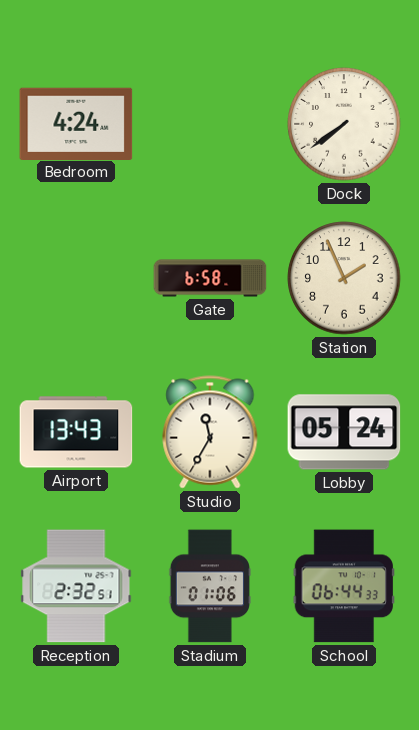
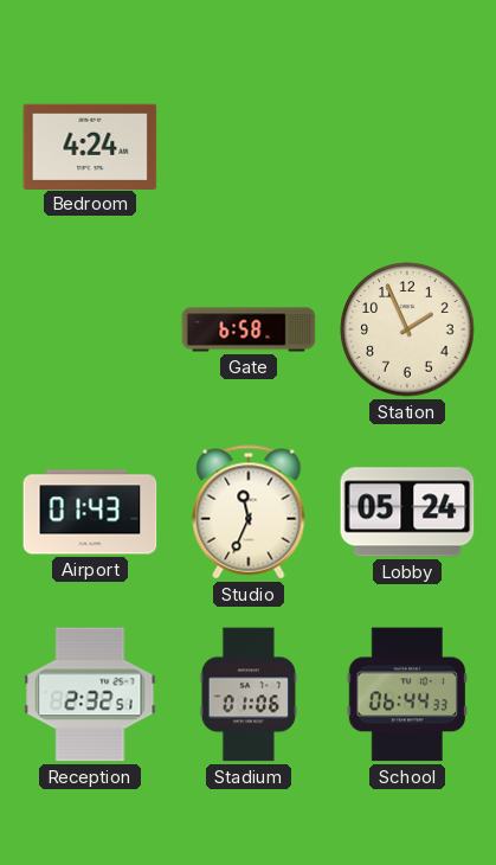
Dock: 7:39 -> none
Airport: 13:43 -> 01:43
Studio: 11:35 -> 11:34
